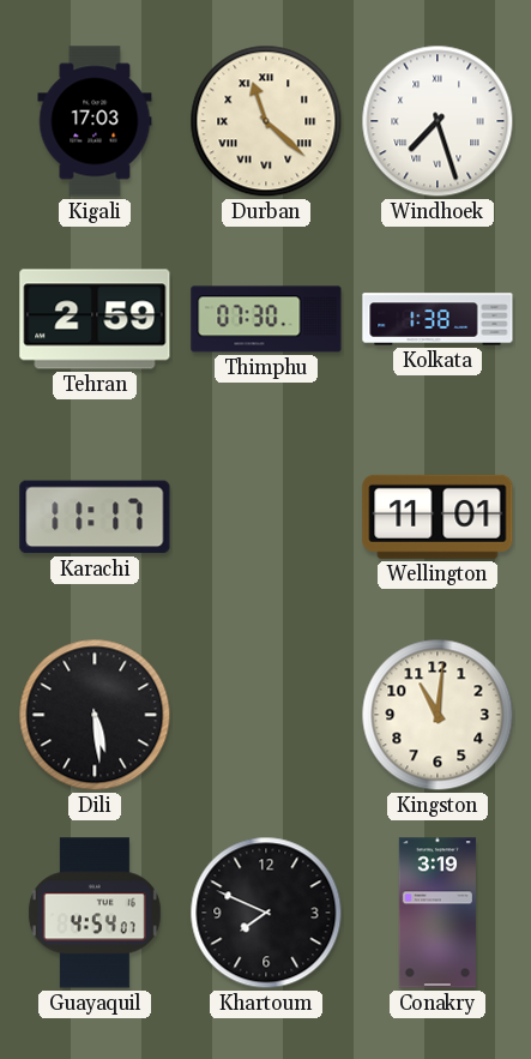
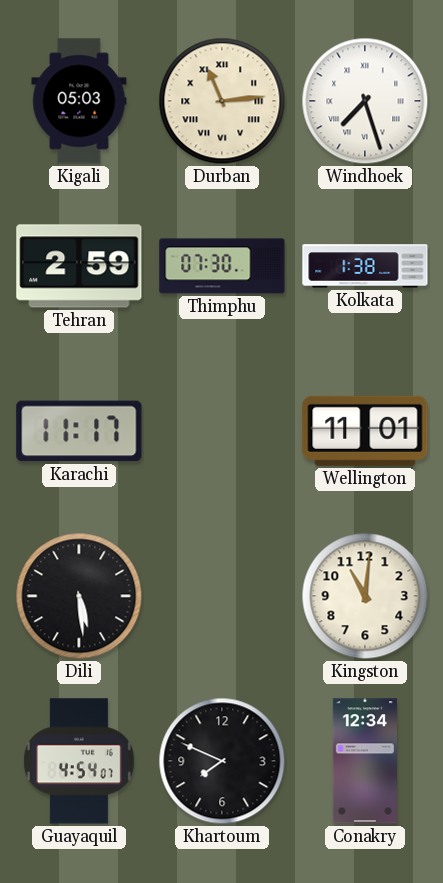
Kigali: 17:03 -> 05:03
Durban: 11:22 -> 11:14
Conakry: 3:19 -> 12:34
